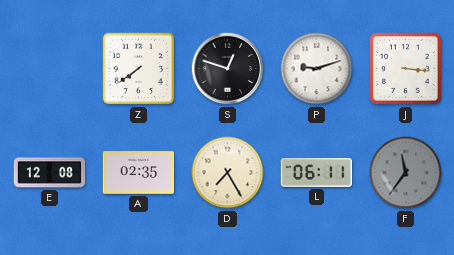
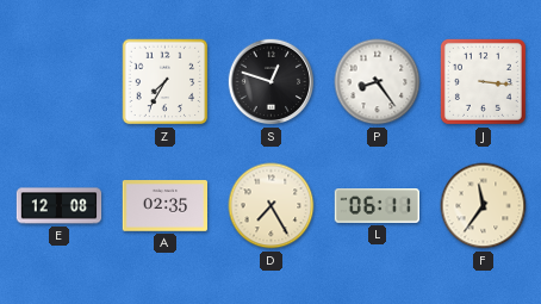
Z: 7:39 -> 7:35
P: 9:12 -> 8:24
F dial: grey -> cream
